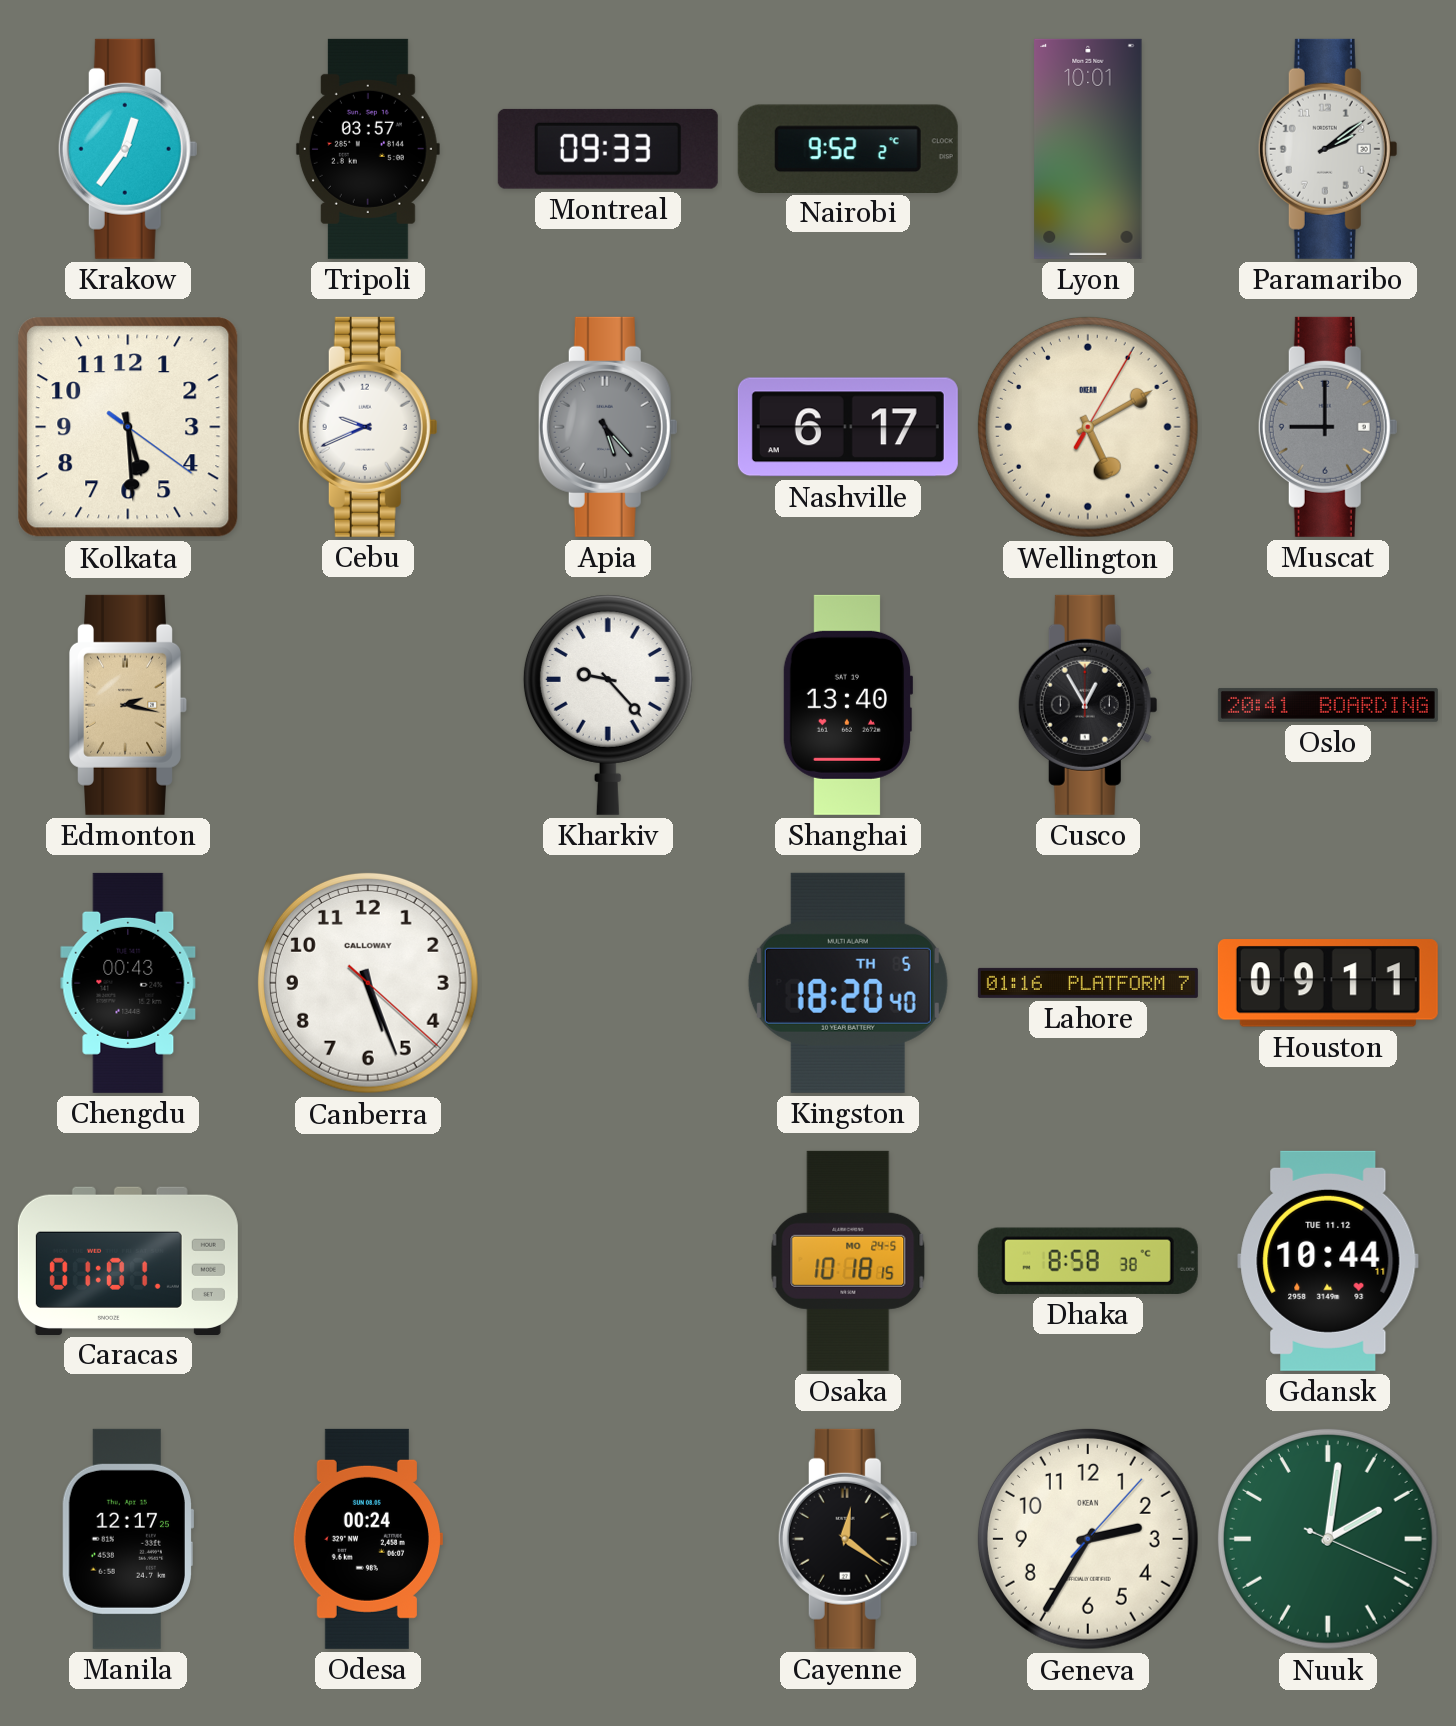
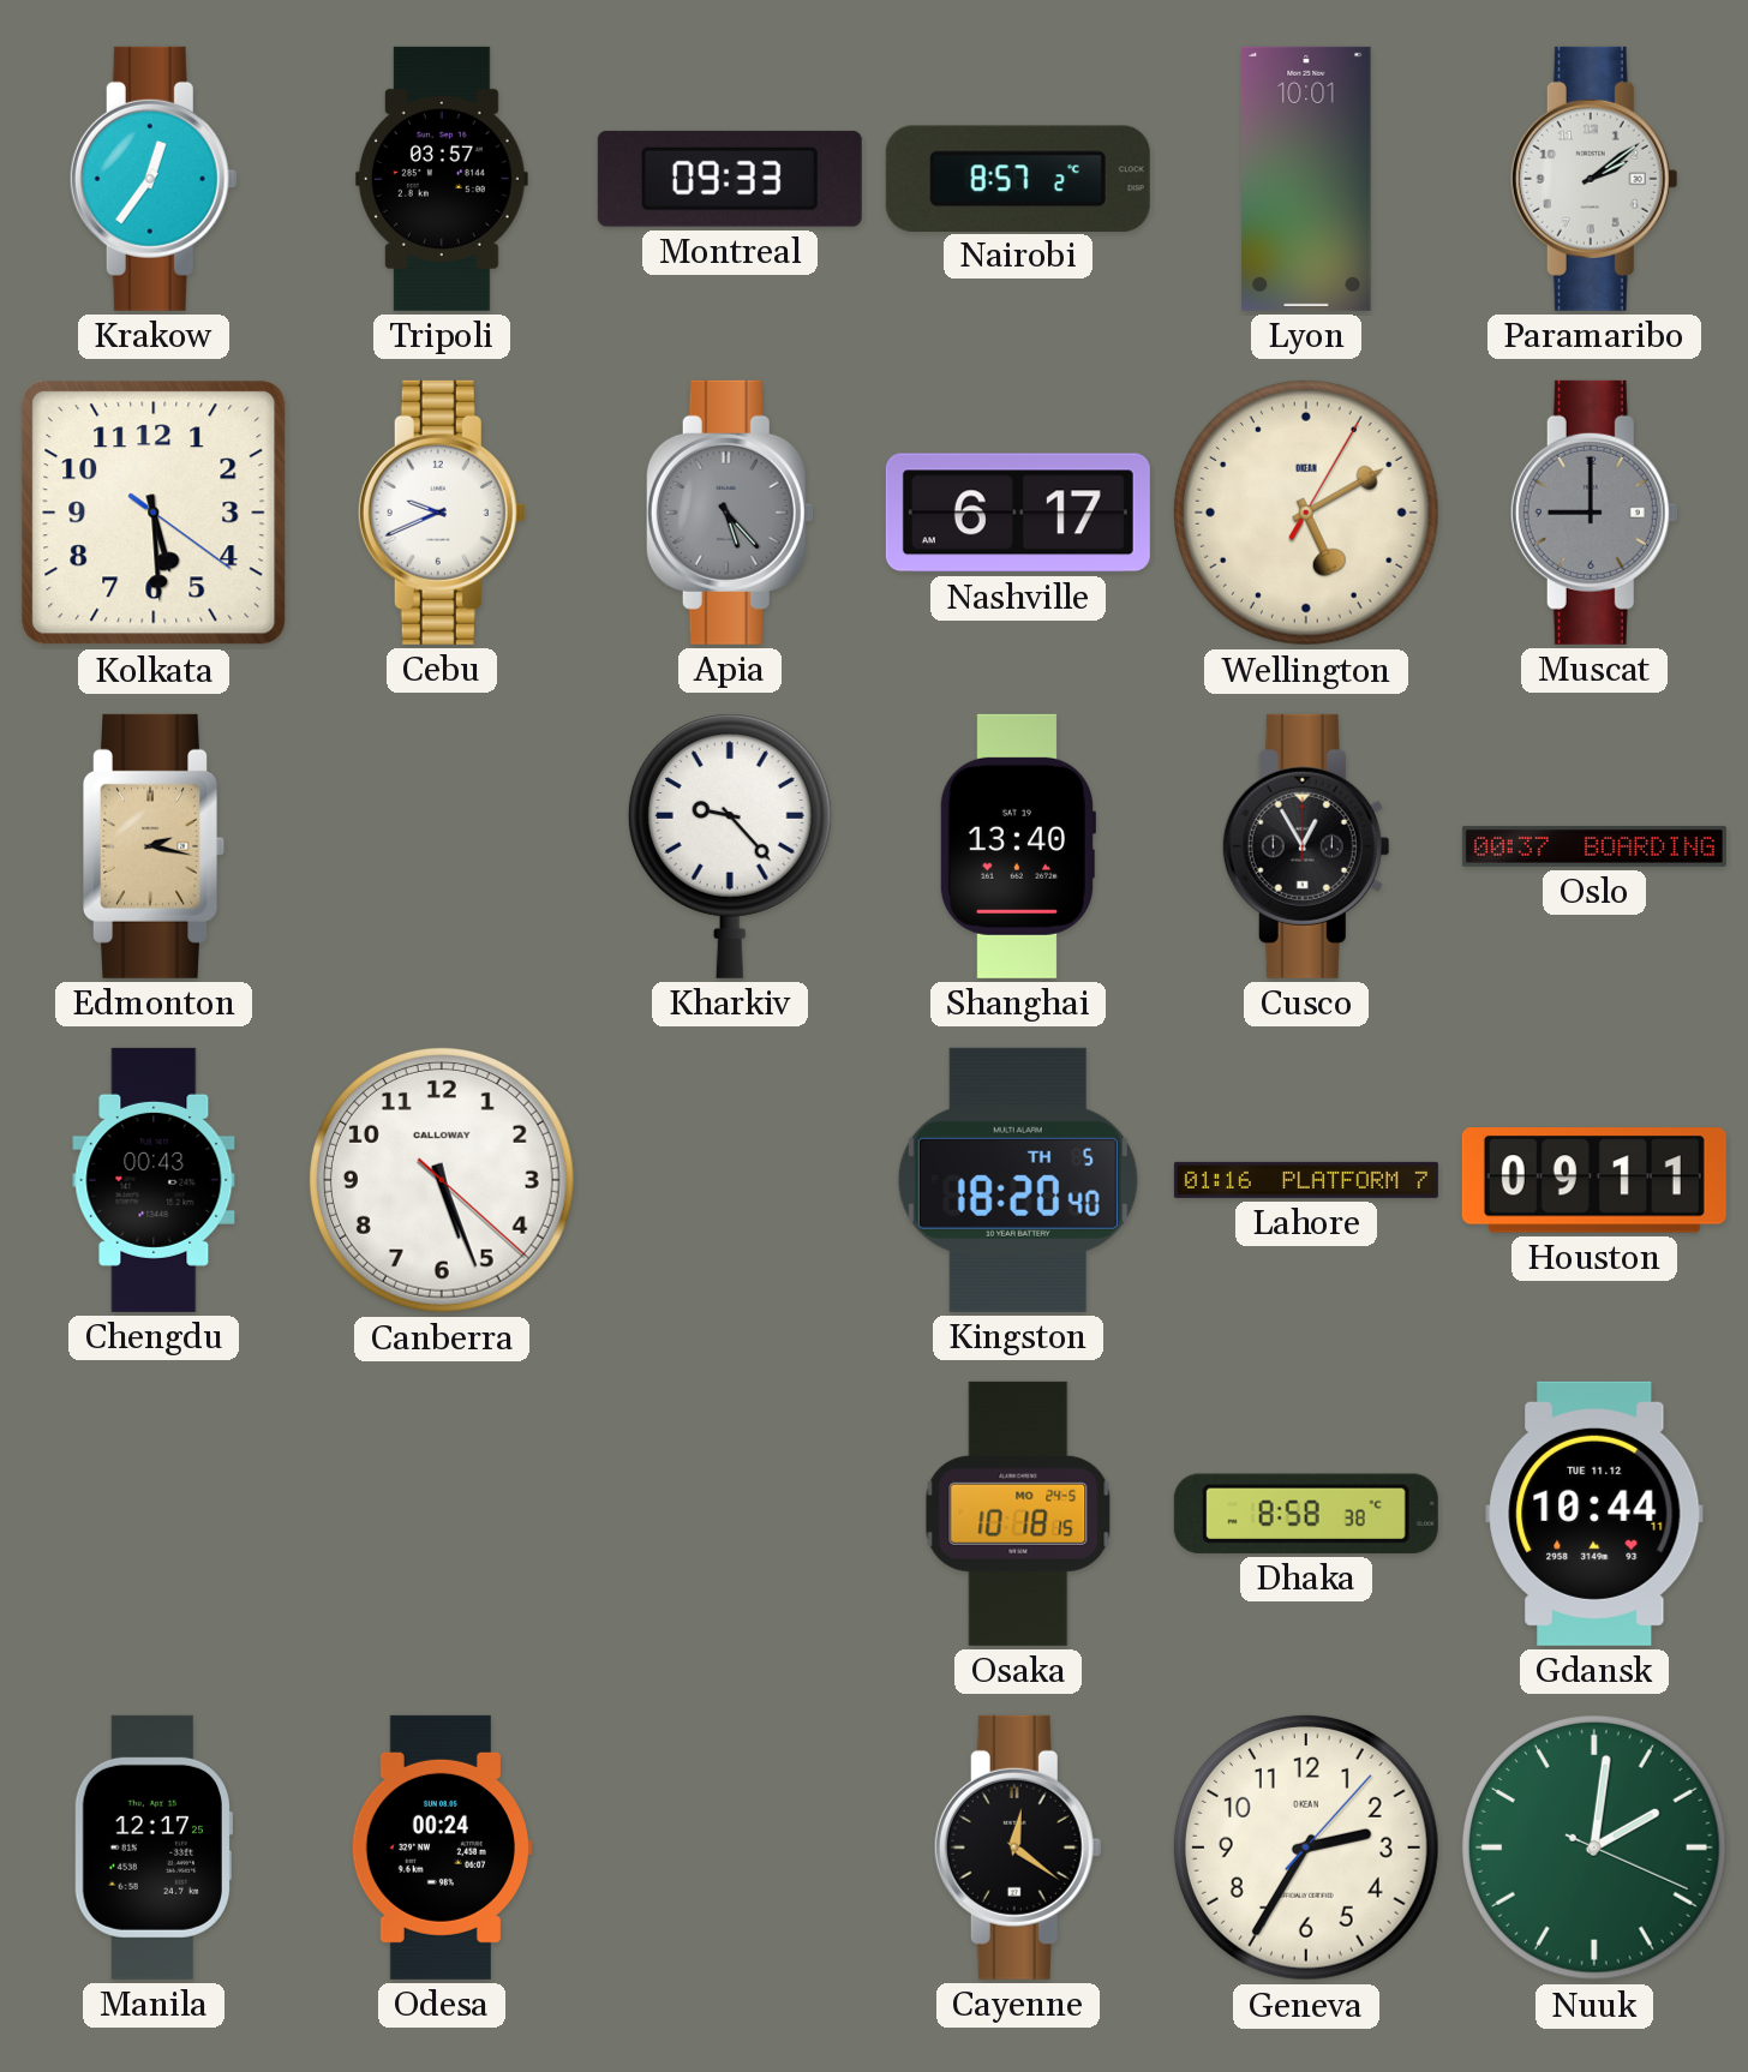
Nairobi: 9:52 -> 8:57
Oslo: 20:41 -> 00:37
Caracas: 01:01 -> none
